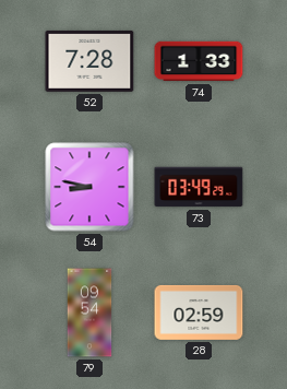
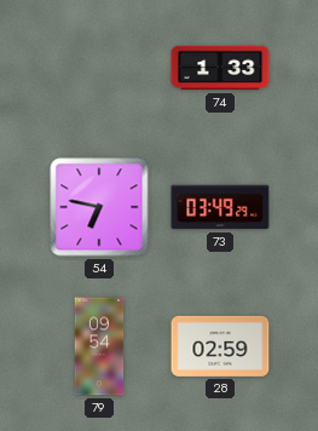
52: 7:28 -> none
54: 8:47 -> 6:47
